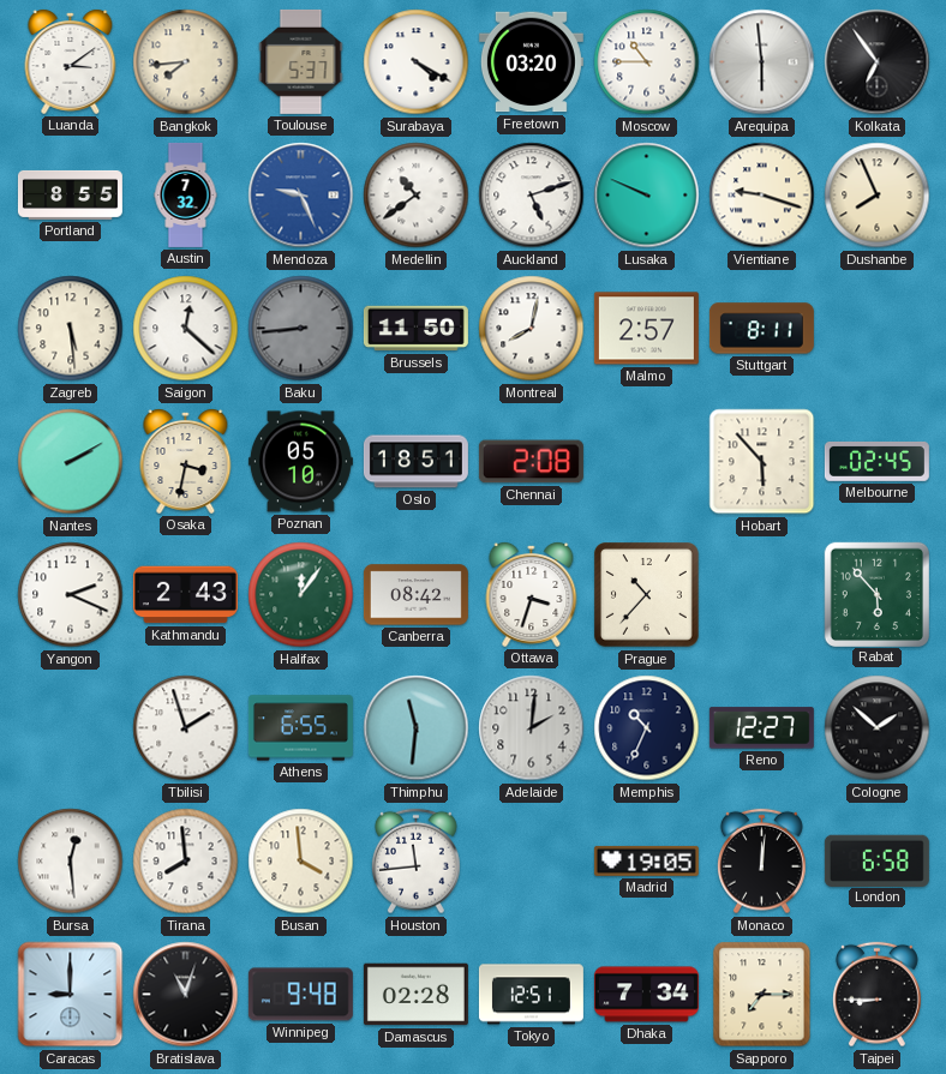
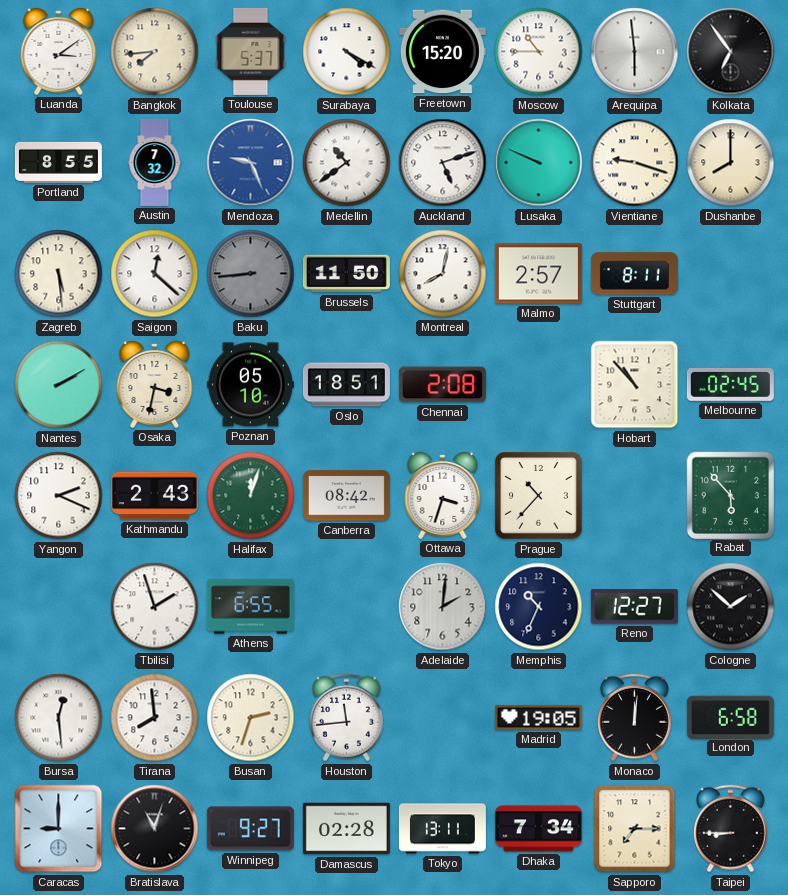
Freetown: 03:20 -> 15:20
Dushanbe: 7:56 -> 8:00
Hobart: 5:53 -> 10:53
Halifax: 12:06 -> 12:03
Thimphu: 11:31 -> none
Busan: 3:59 -> 2:33
Winnipeg: 9:48 -> 9:27
Tokyo: 12:51 -> 13:11
